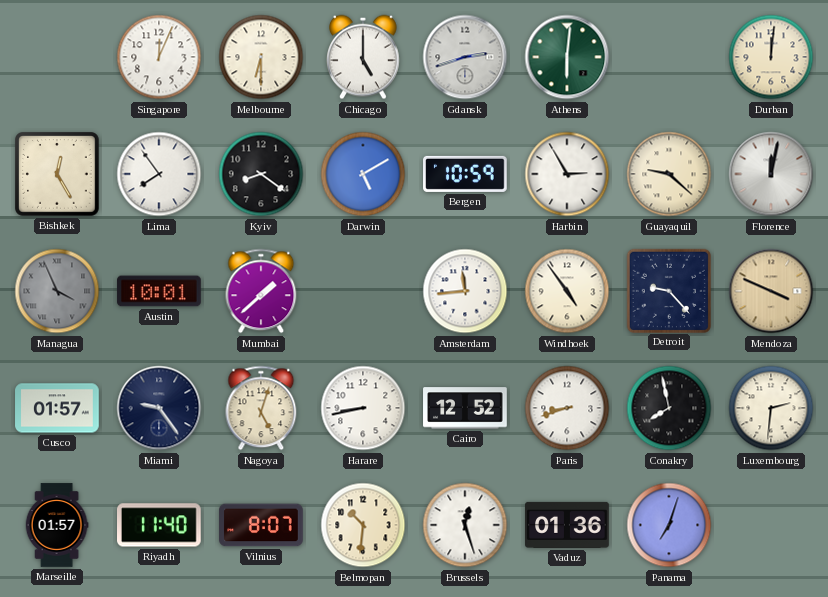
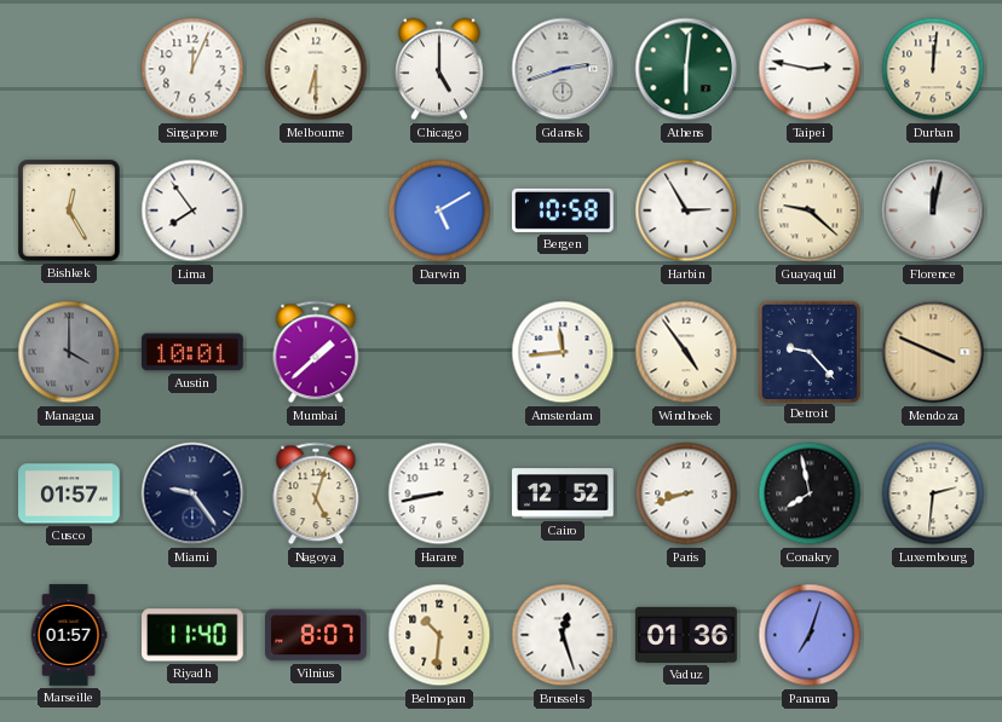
Taipei: none -> 2:47
Kyiv: 8:21 -> none
Bergen: 10:59 -> 10:58
Managua: 3:56 -> 4:00
